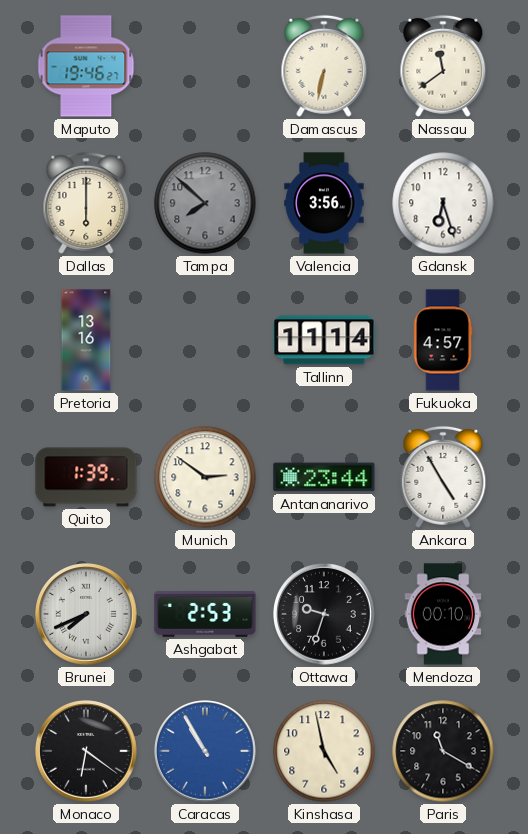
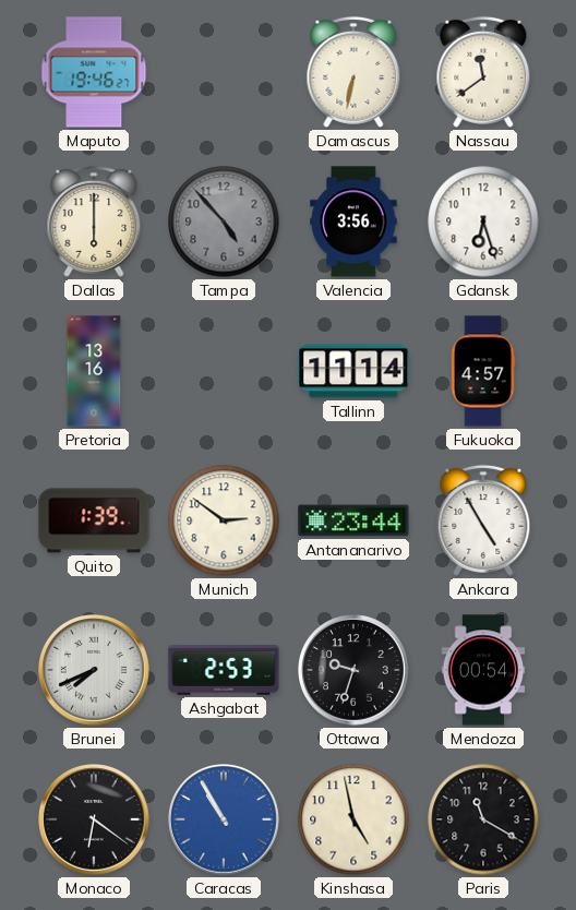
Tampa: 7:52 -> 4:53
Mendoza: 00:10 -> 00:54
